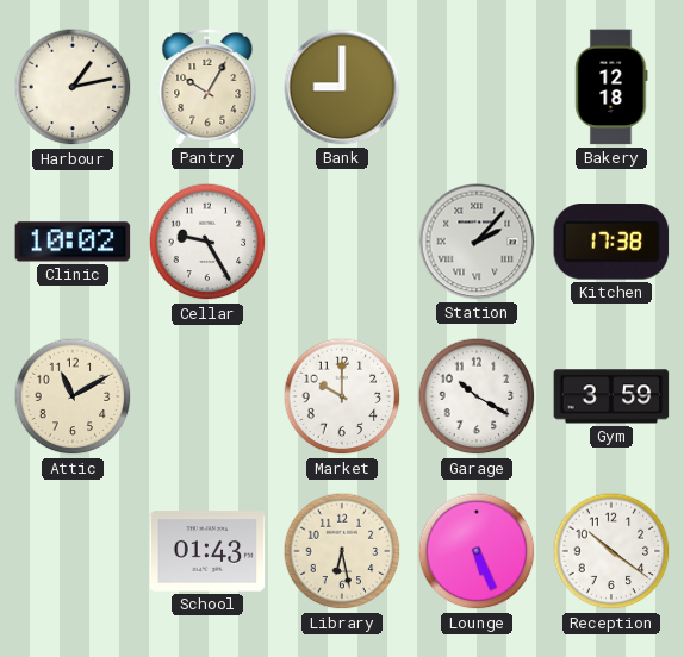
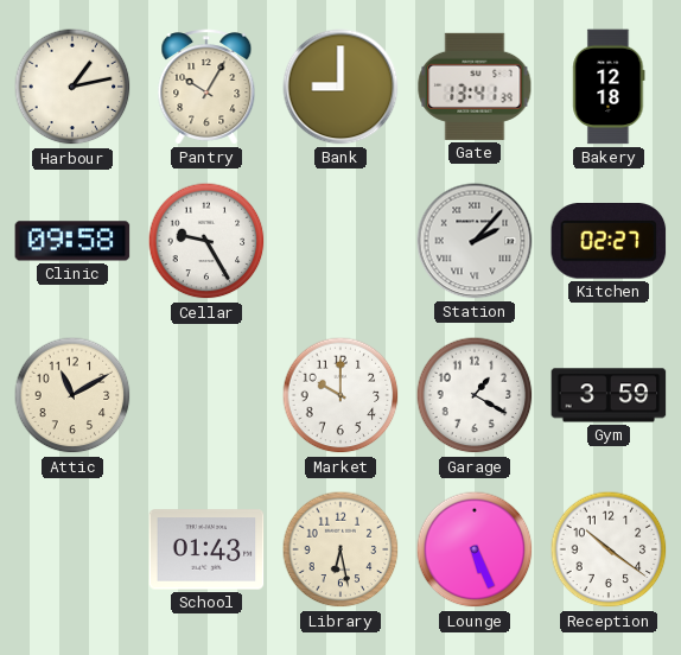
Gate: none -> 13:41
Clinic: 10:02 -> 09:58
Kitchen: 17:38 -> 02:27
Garage: 10:20 -> 1:20
